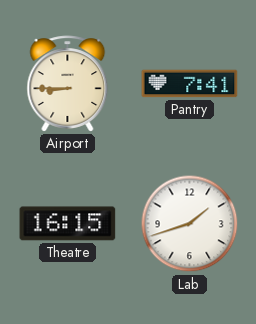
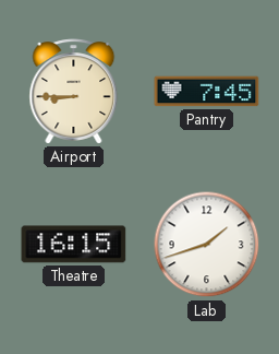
Pantry: 7:41 -> 7:45
